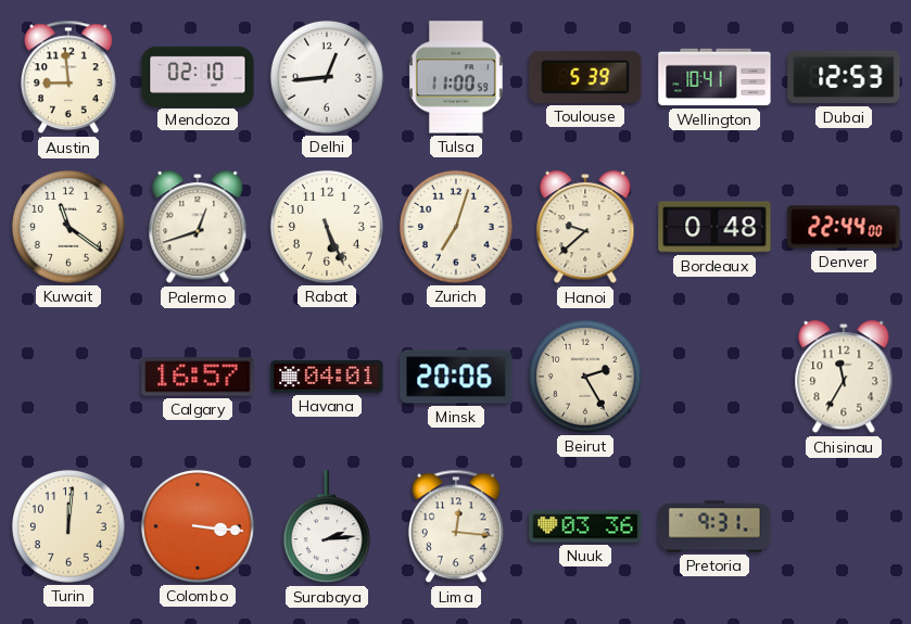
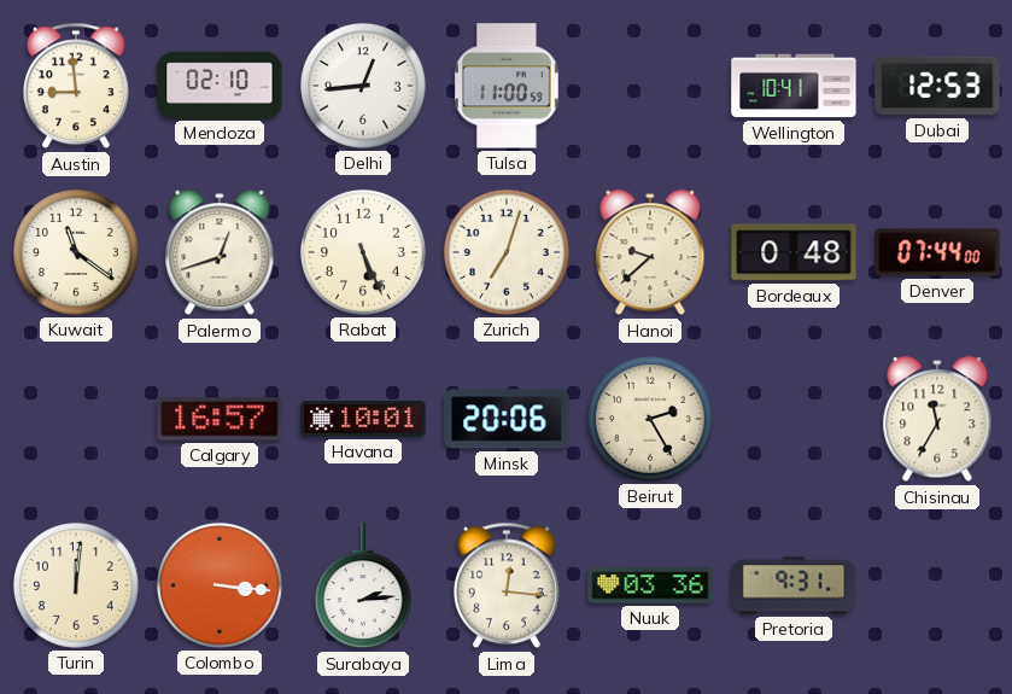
Toulouse: 5:39 -> none
Denver: 22:44 -> 07:44
Havana: 04:01 -> 10:01
